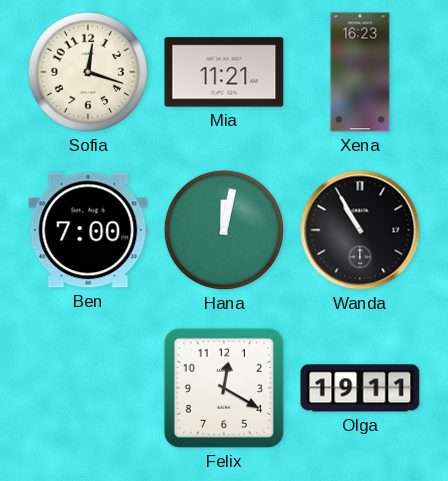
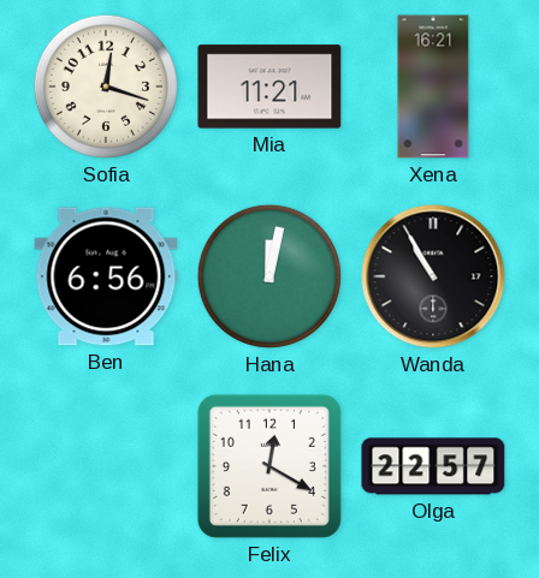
Xena: 16:23 -> 16:21
Ben: 7:00 -> 6:56
Olga: 19:11 -> 22:57
